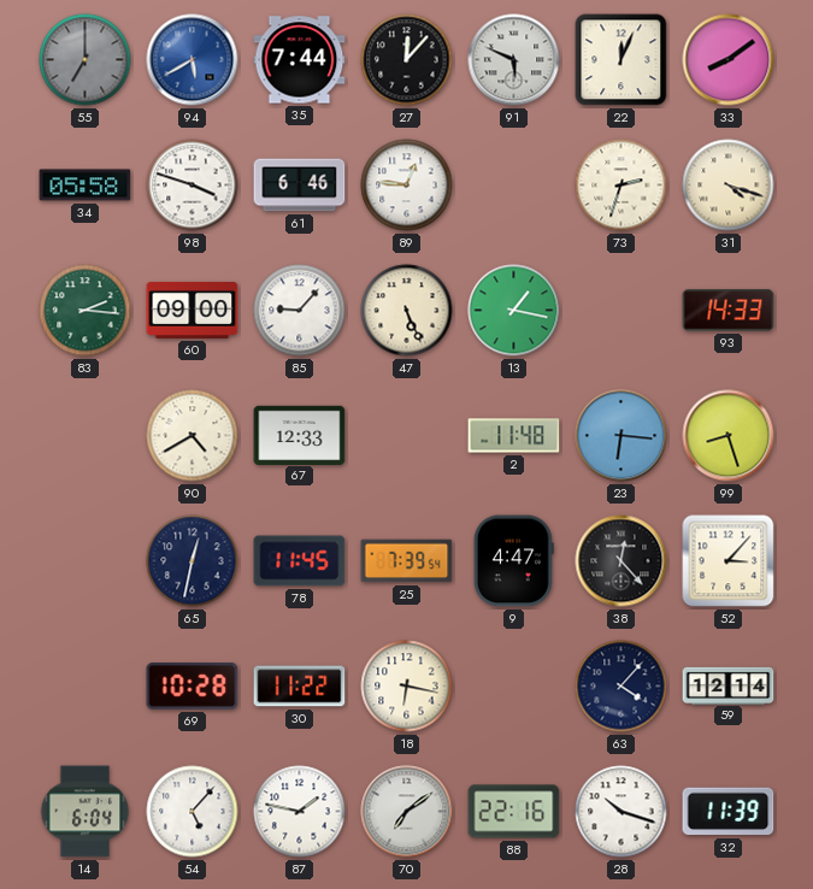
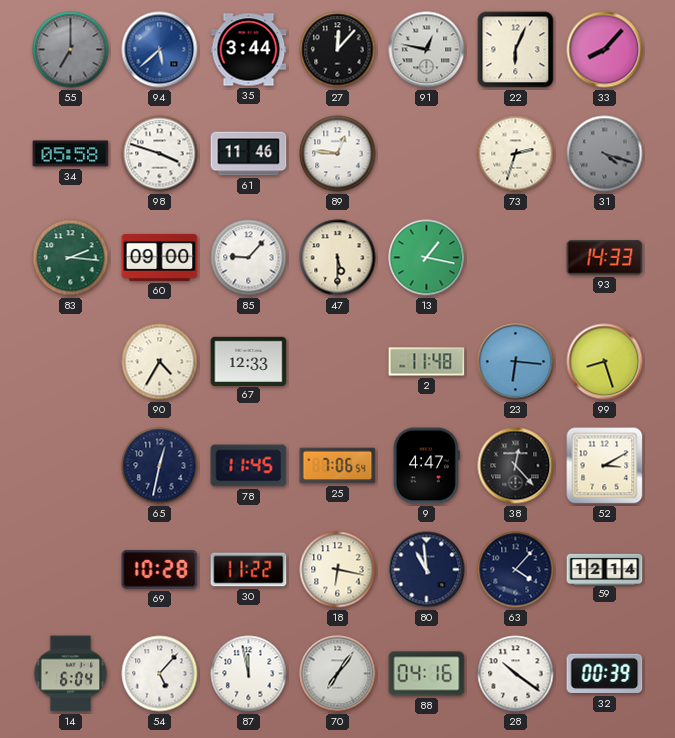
94: 5:40 -> 5:38
35: 7:44 -> 3:44
91: 5:49 -> 12:47
22: 12:04 -> 6:04
33: 8:09 -> 8:07
61: 6:46 -> 11:46
31 dial: cream -> grey
47: 5:26 -> 5:30
90: 4:40 -> 4:35
25: 7:39 -> 7:06
52: 3:07 -> 3:10
80: none -> 10:59
87: 1:47 -> 11:58
70: 7:09 -> 7:06
88: 22:16 -> 04:16
28: 10:18 -> 10:21
32: 11:39 -> 00:39
